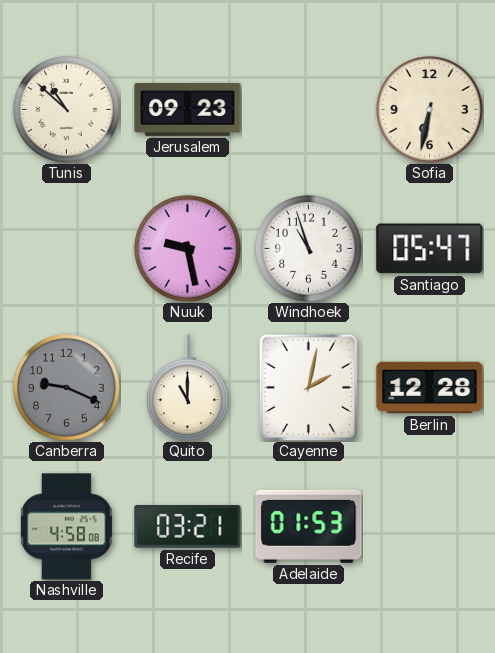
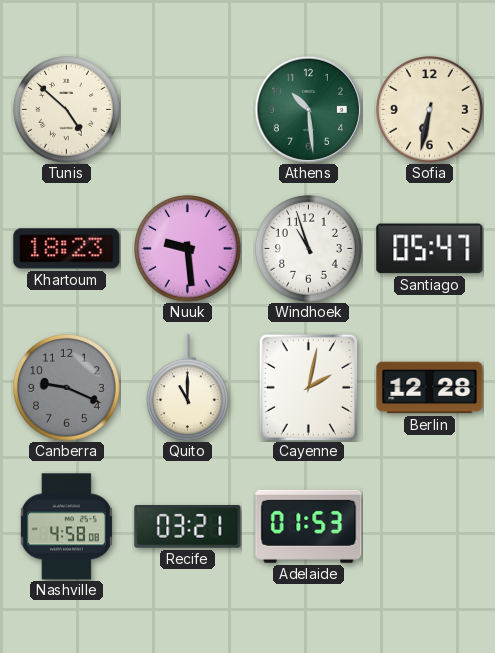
Tunis: 10:52 -> 4:52
Jerusalem: 09:23 -> none
Athens: none -> 10:29
Khartoum: none -> 18:23
Nuuk: 9:28 -> 9:29
